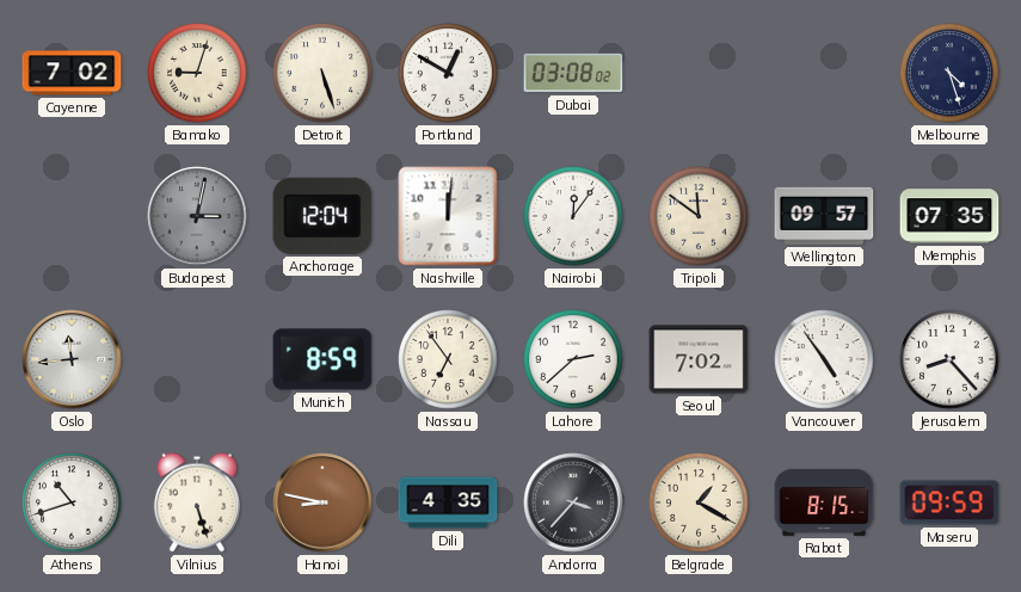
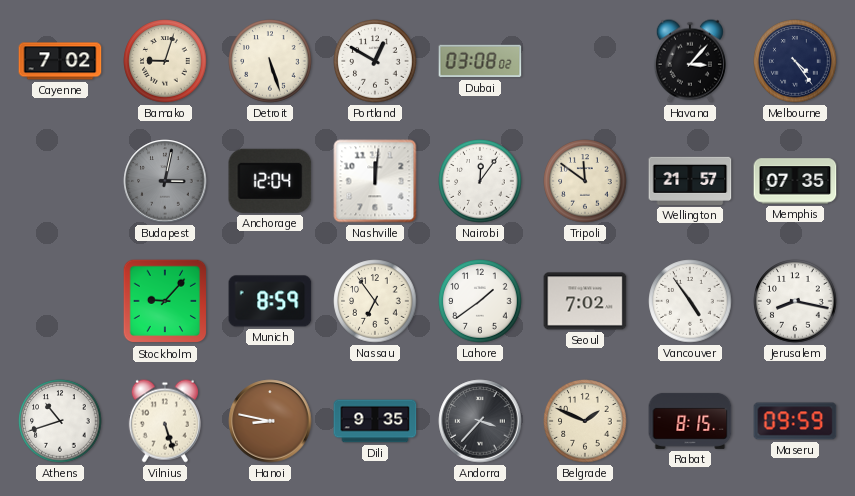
Havana: none -> 3:07
Melbourne: 4:27 -> 4:24
Wellington: 09:57 -> 21:57
Oslo: 11:44 -> none
Stockholm: none -> 9:07
Lahore: 2:38 -> 1:39
Jerusalem: 8:23 -> 8:17
Dili: 4:35 -> 9:35
Belgrade: 1:20 -> 1:49
